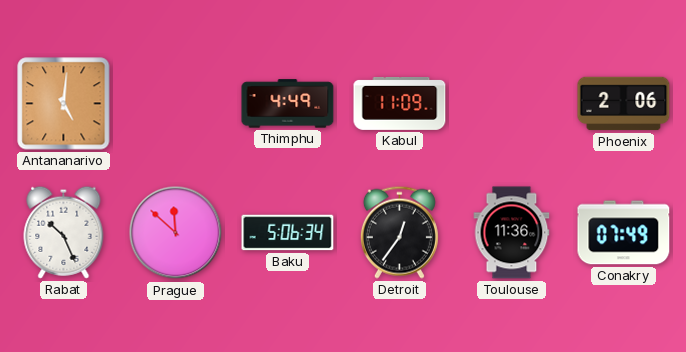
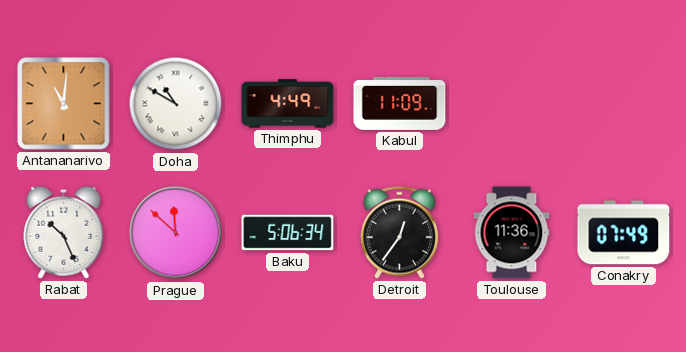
Antananarivo: 5:01 -> 11:01
Doha: none -> 10:50
Phoenix: 2:06 -> none
